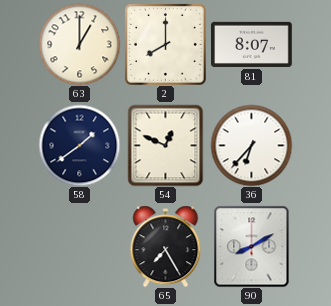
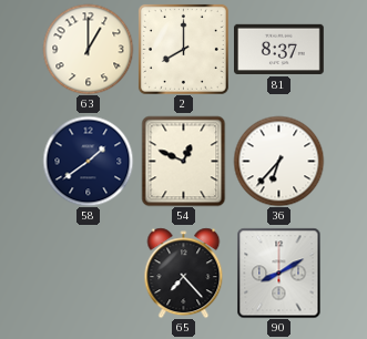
81: 8:07 -> 8:37
65: 7:25 -> 7:23
